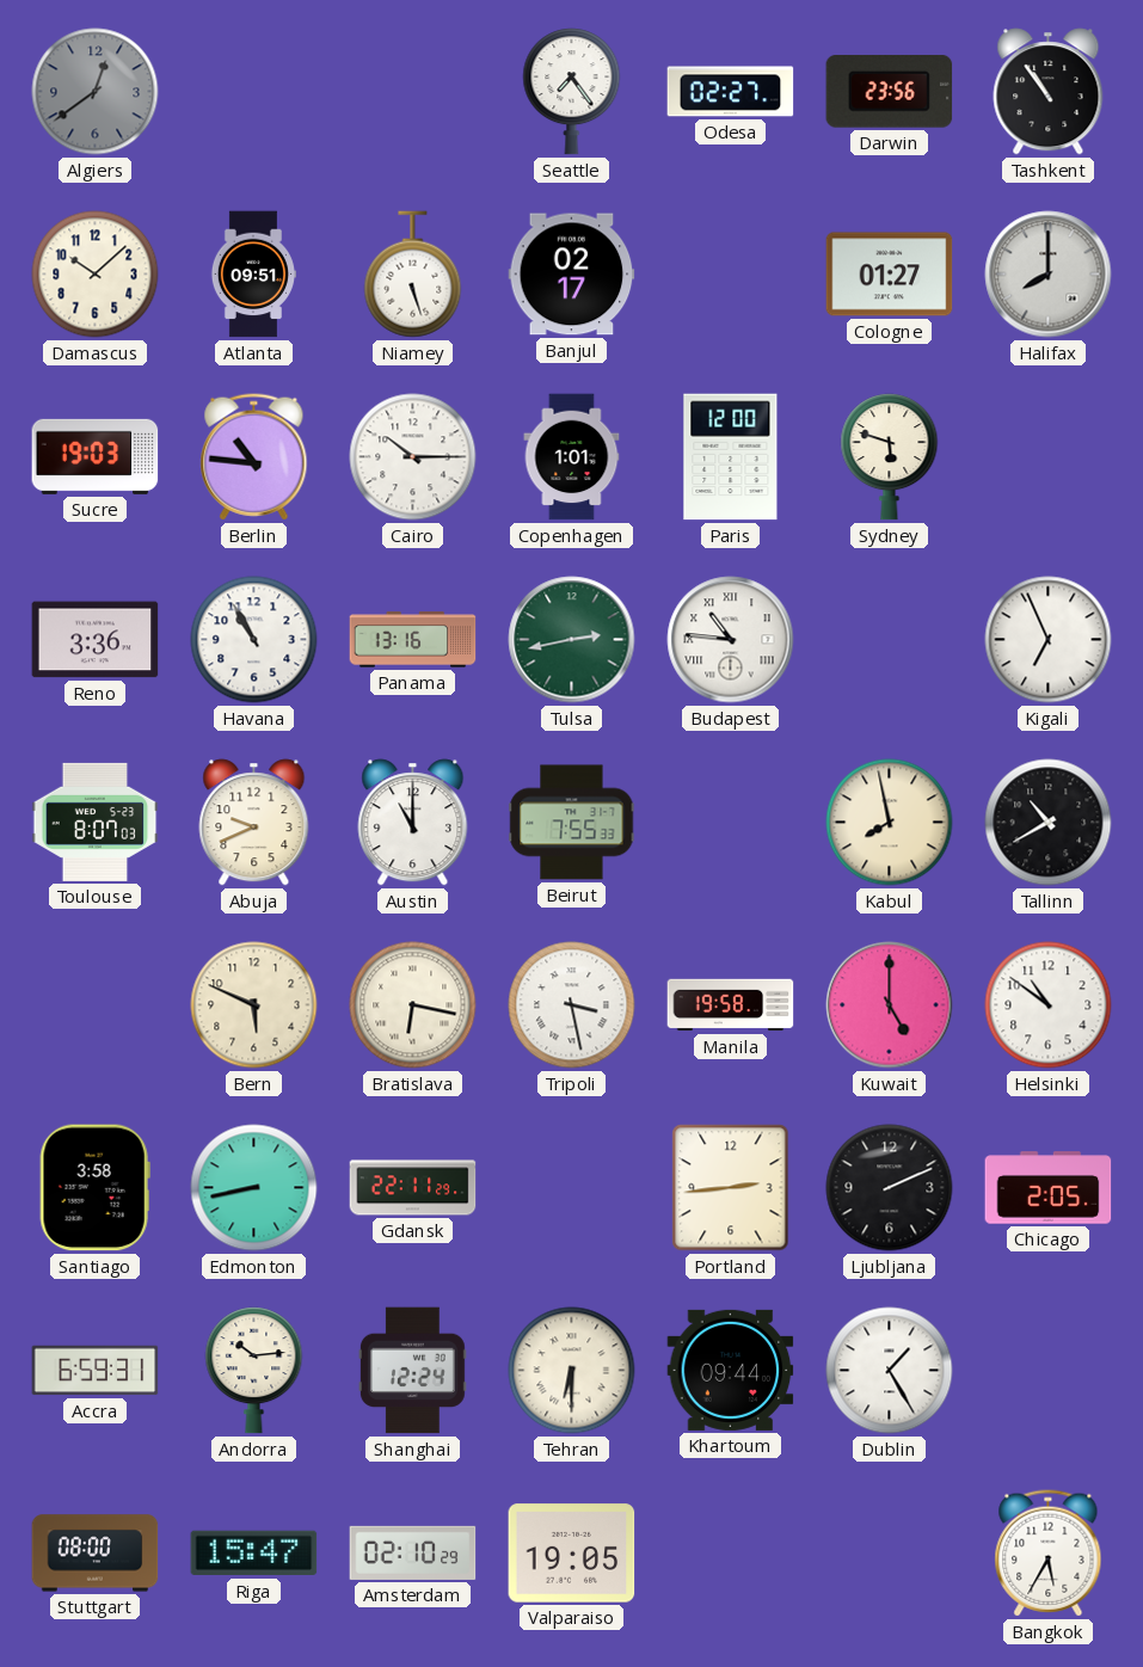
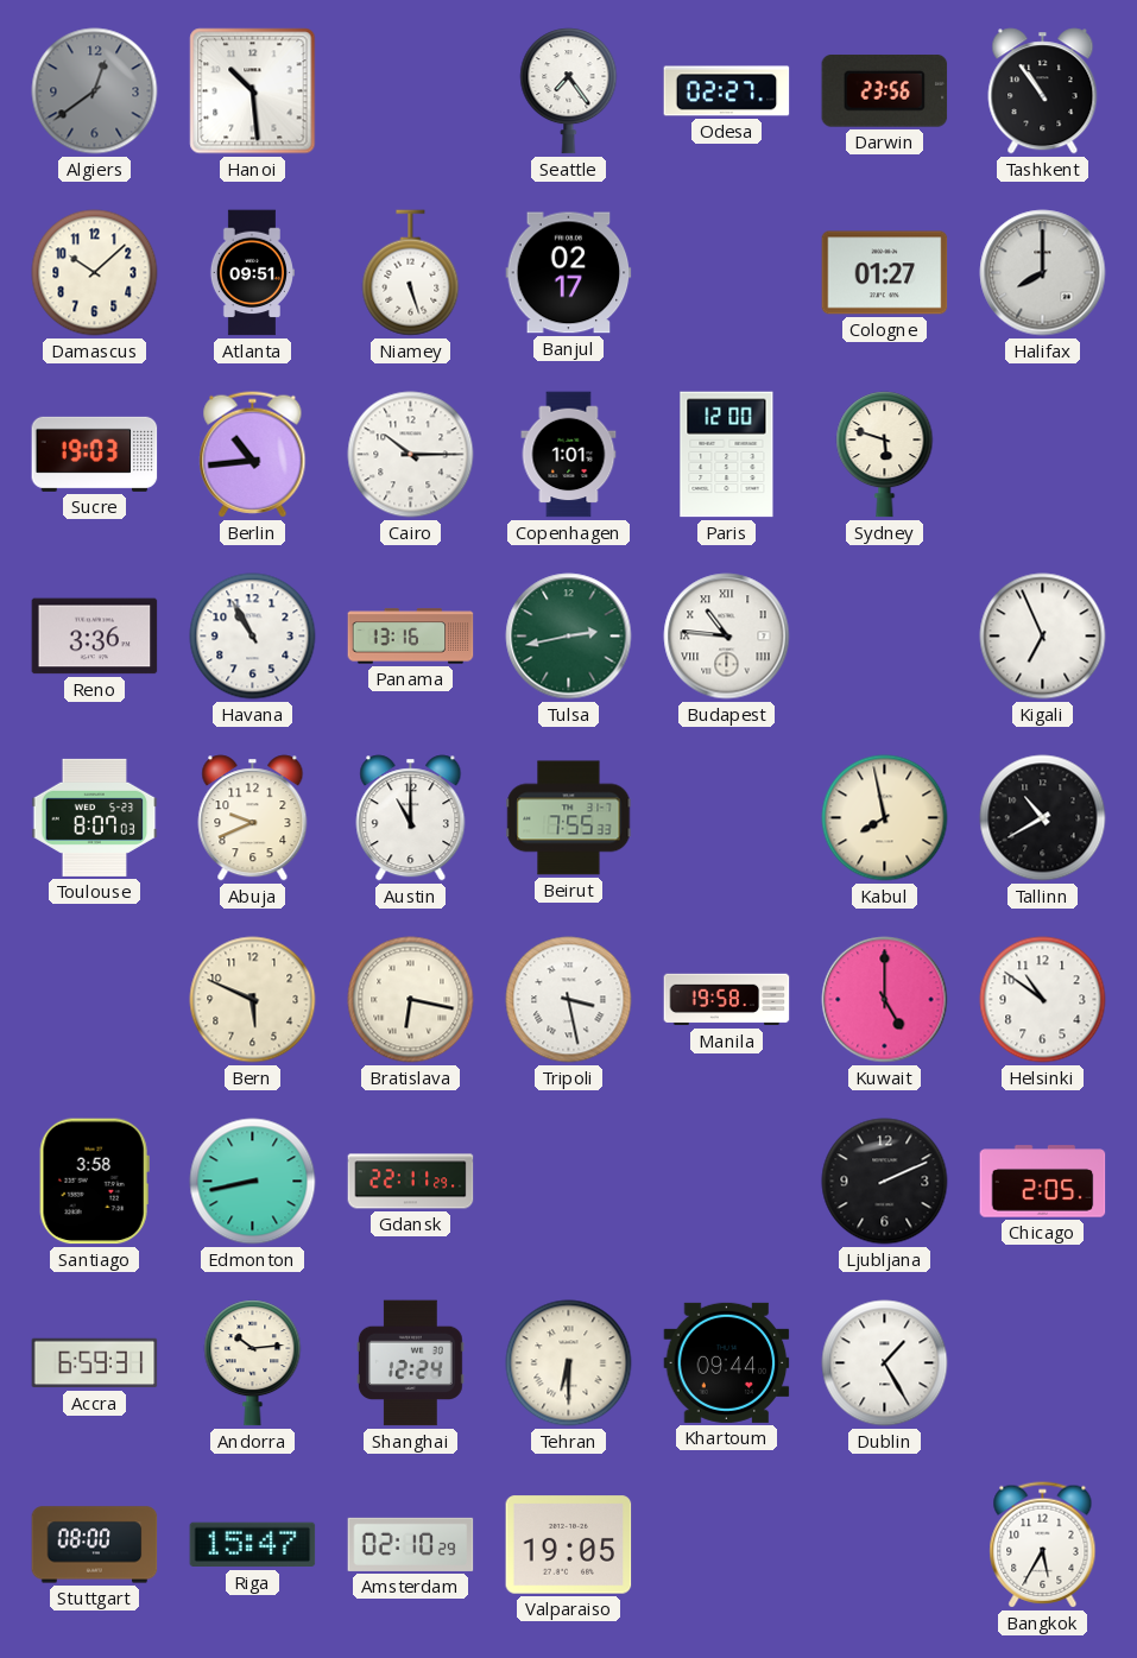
Hanoi: none -> 10:29
Berlin: 10:46 -> 10:44
Portland: 2:44 -> none
